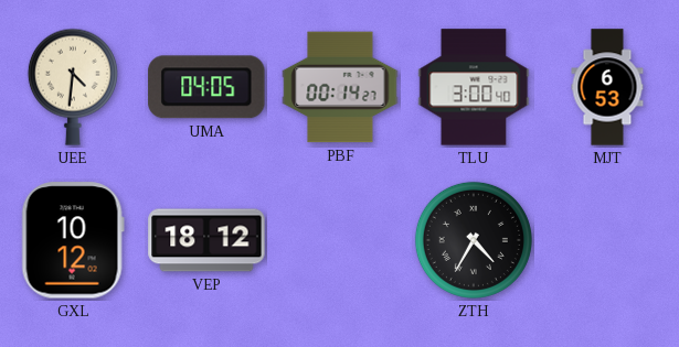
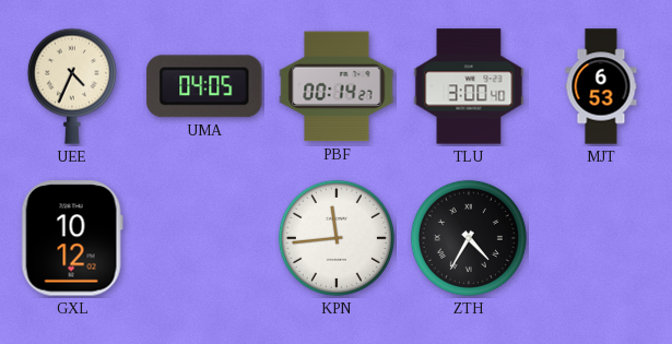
UEE: 4:31 -> 4:34
VEP: 18:12 -> none
KPN: none -> 11:44
